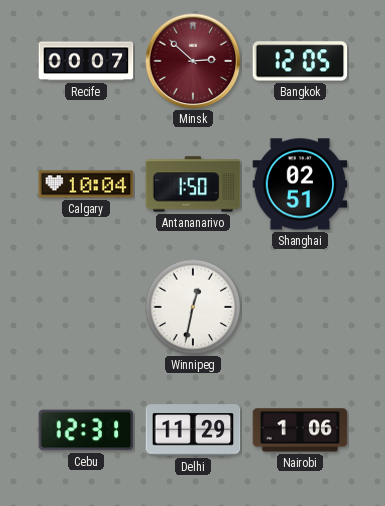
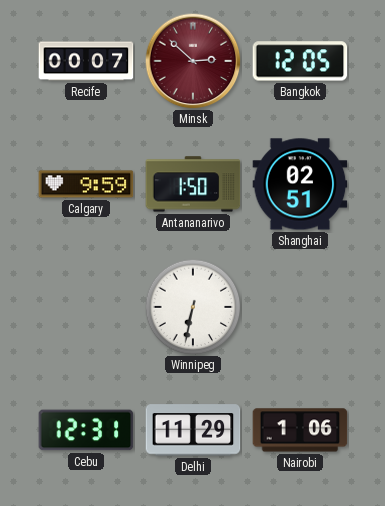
Calgary: 10:04 -> 9:59
Winnipeg: 12:32 -> 6:32
